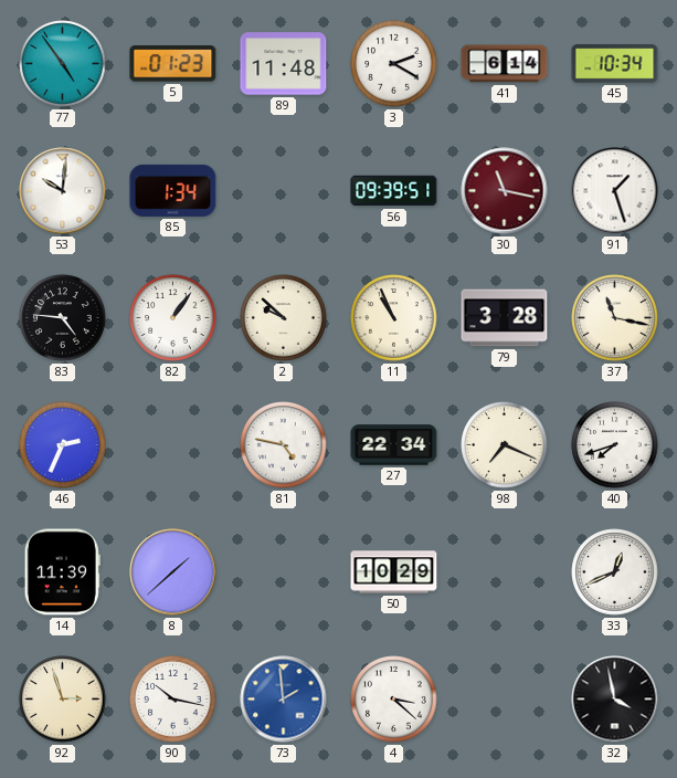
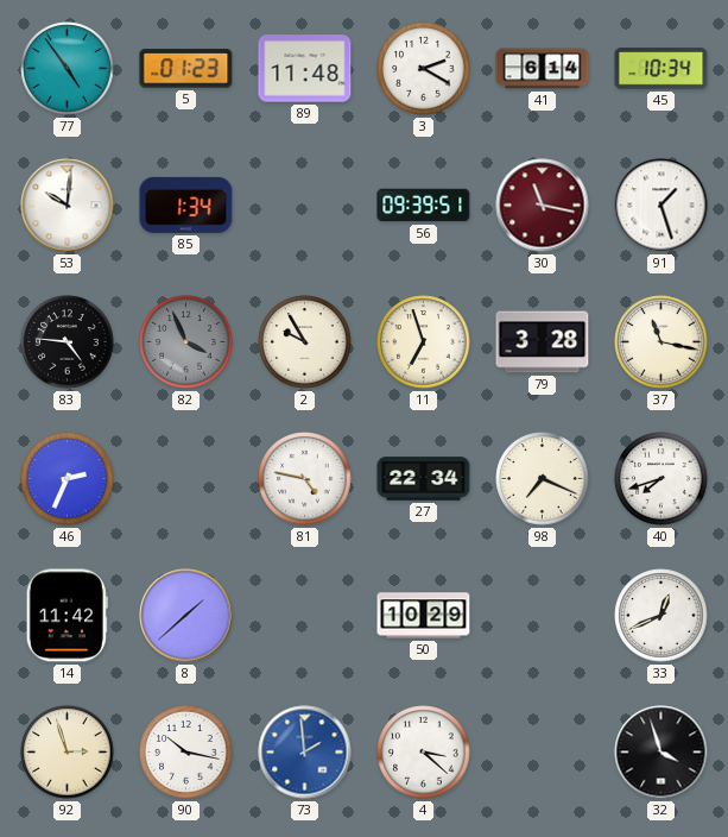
82: 1:06 -> 3:56
82 dial: white -> grey
2: 9:52 -> 9:55
11: 10:56 -> 6:57
14: 11:39 -> 11:42
32: 3:58 -> 3:57
